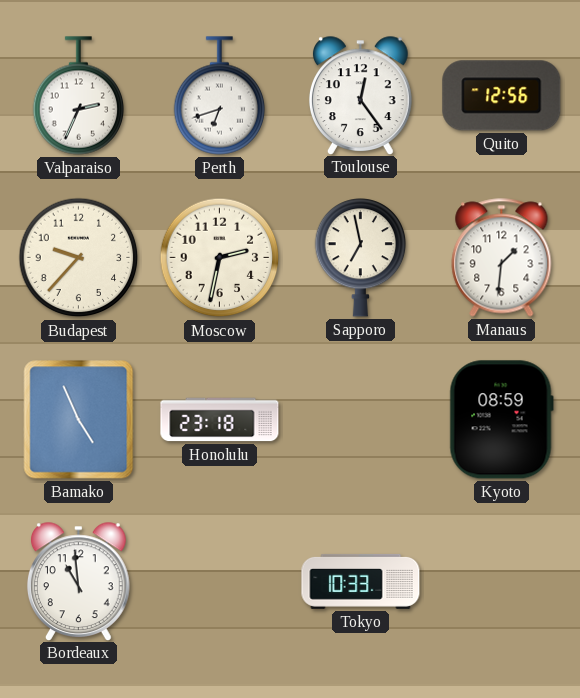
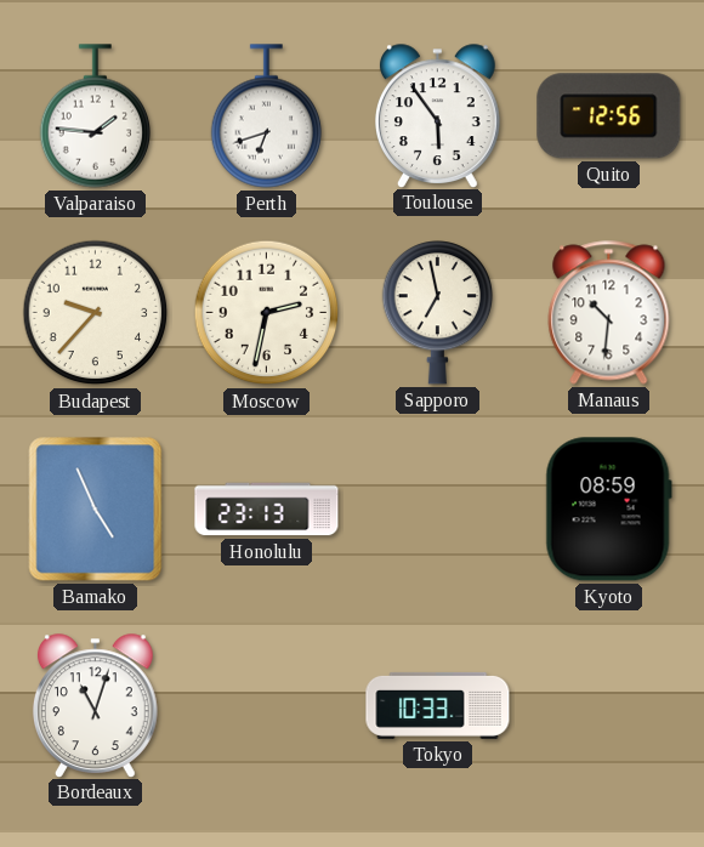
Valparaiso: 2:34 -> 1:46
Toulouse: 12:24 -> 5:54
Manaus: 1:31 -> 10:31
Honolulu: 23:18 -> 23:13
Bordeaux: 10:59 -> 11:03
